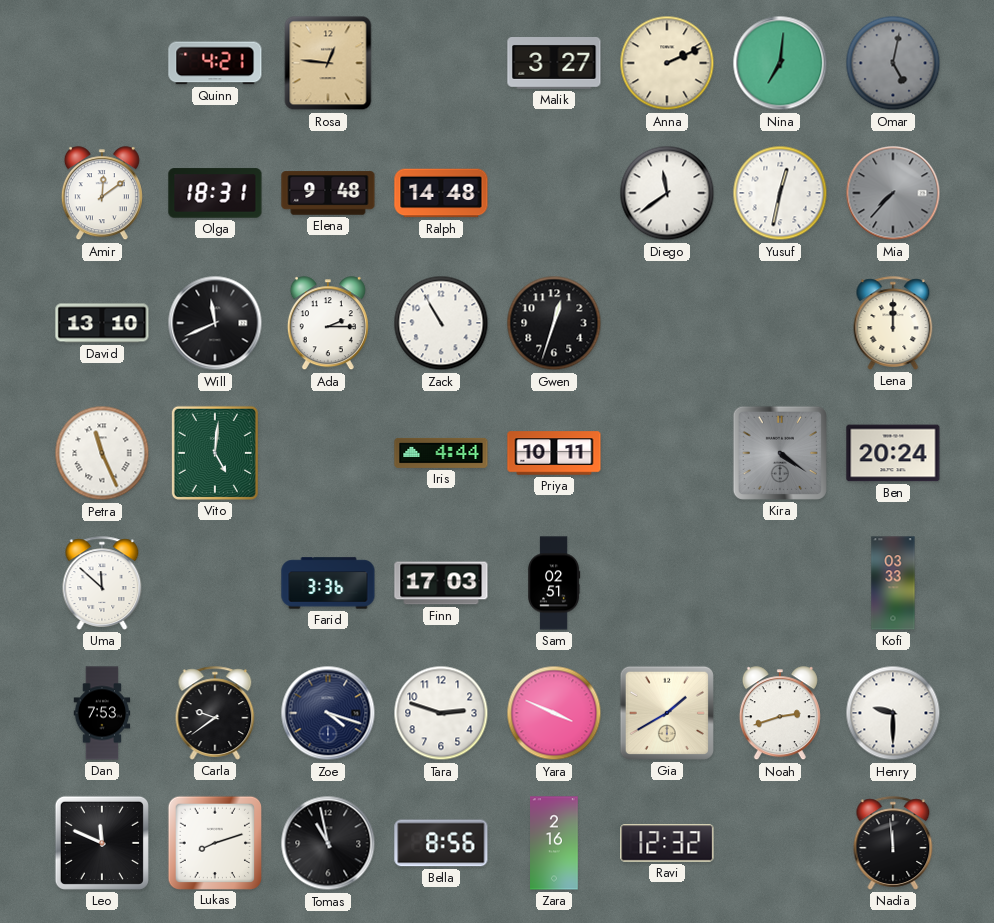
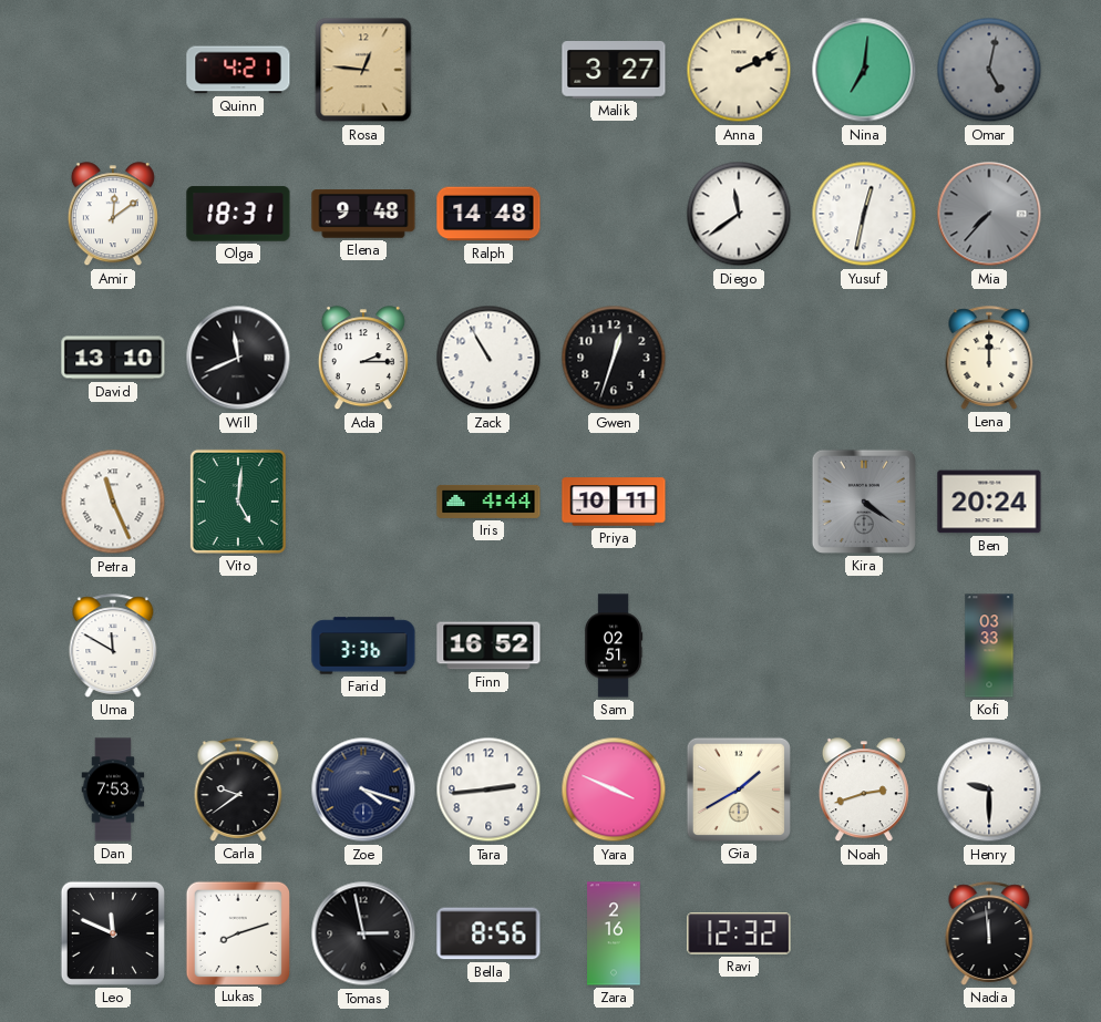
Uma: 11:52 -> 11:50
Finn: 17:03 -> 16:52
Tara: 2:48 -> 2:44
Tomas: 10:58 -> 2:58
